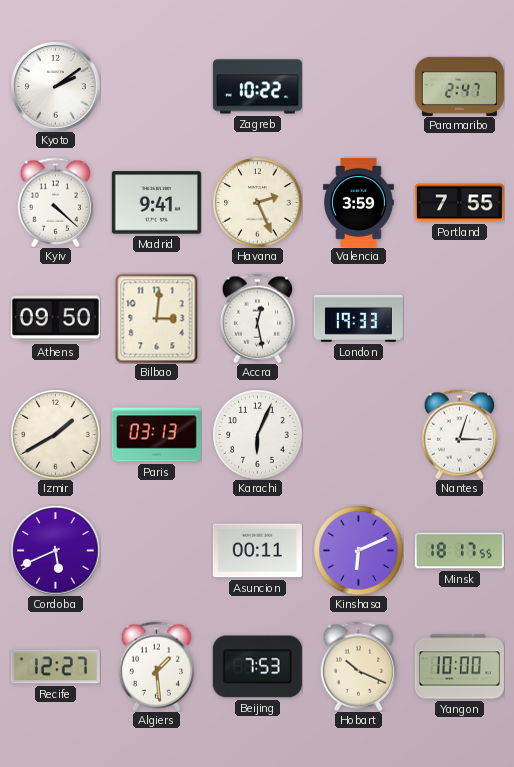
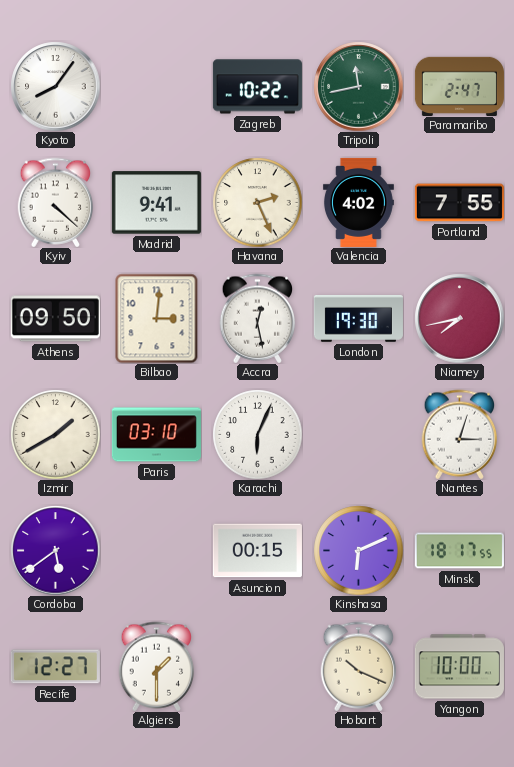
Kyoto: 2:09 -> 8:06
Tripoli: none -> 11:43
Valencia: 3:59 -> 4:02
London: 19:33 -> 19:30
Niamey: none -> 7:43
Paris: 03:13 -> 03:10
Cordoba: 5:41 -> 5:39
Asuncion: 00:11 -> 00:15
Algiers: 1:29 -> 1:30
Beijing: 7:53 -> none
